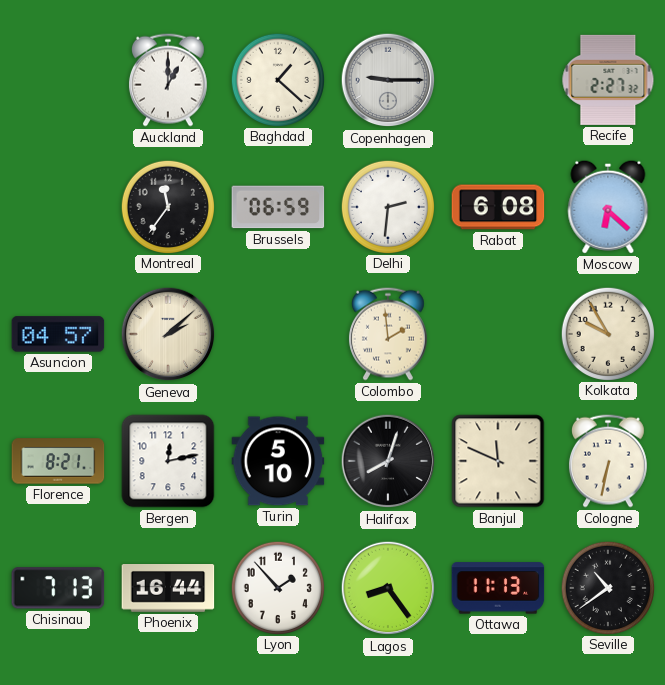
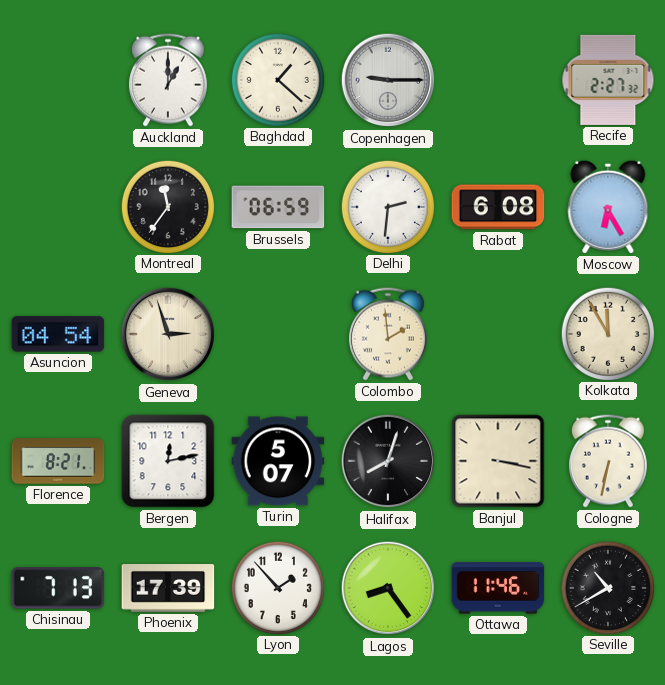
Moscow: 6:22 -> 6:25
Asuncion: 04:57 -> 04:54
Geneva: 2:08 -> 2:57
Kolkata: 9:55 -> 11:55
Turin: 5:10 -> 5:07
Banjul: 11:49 -> 3:17
Phoenix: 16:44 -> 17:39
Ottawa: 11:13 -> 11:46
Seville: 10:39 -> 10:40
